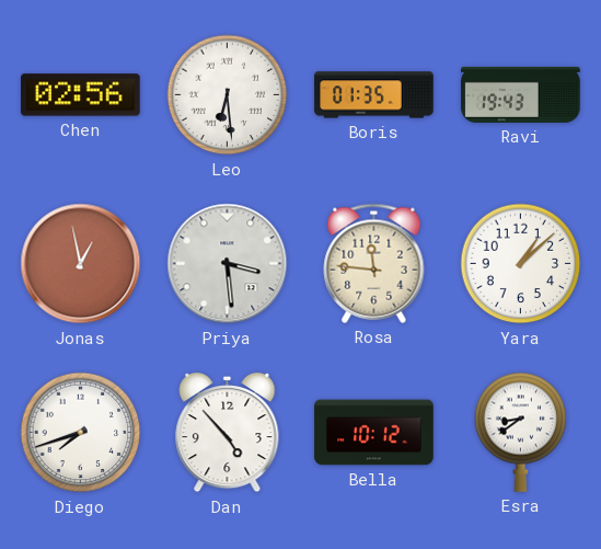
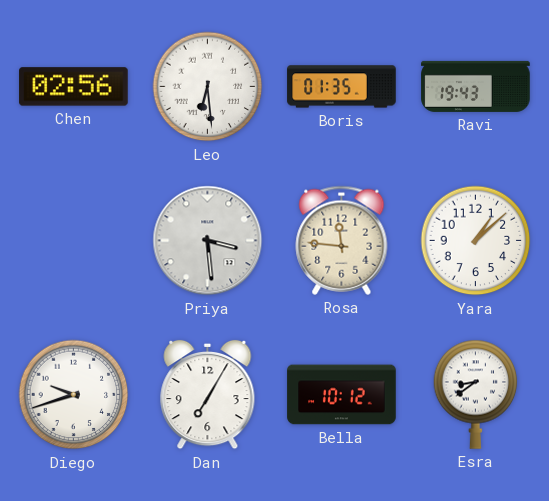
Jonas: 12:58 -> none
Diego: 7:42 -> 9:42
Dan: 4:53 -> 7:05
